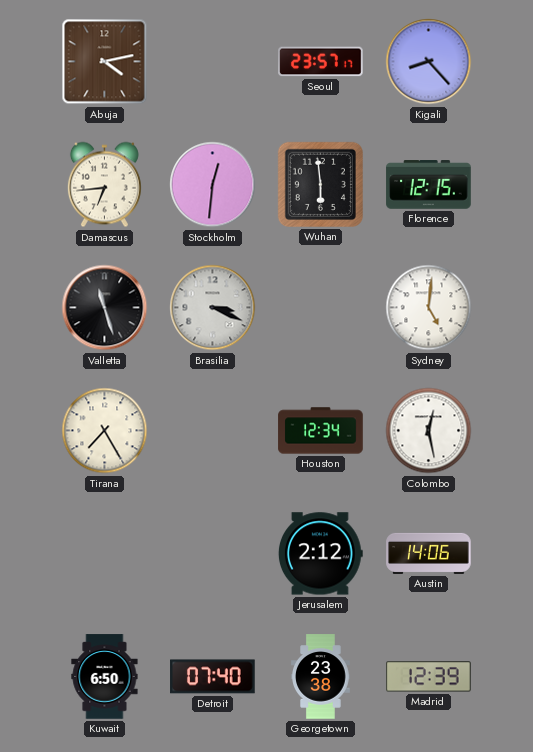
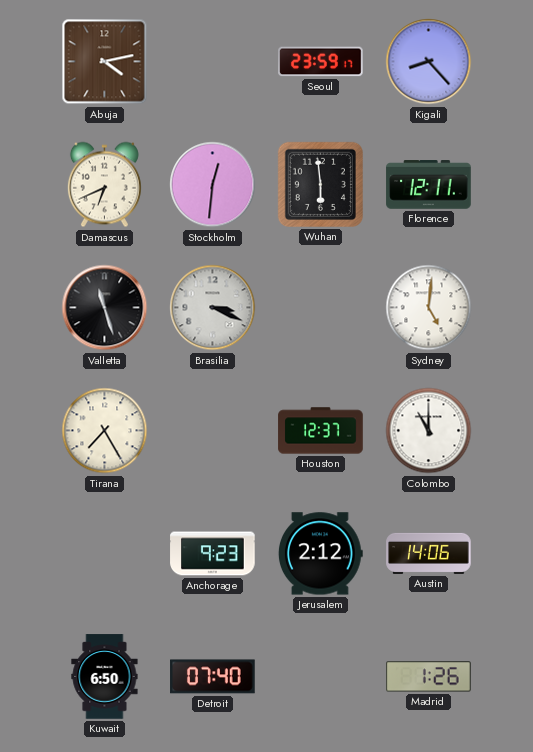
Seoul: 23:57 -> 23:59
Damascus: 6:44 -> 6:41
Florence: 12:15 -> 12:11
Houston: 12:34 -> 12:37
Colombo: 12:28 -> 11:00
Anchorage: none -> 9:23
Georgetown: 23:38 -> none
Madrid: 12:39 -> 1:26
